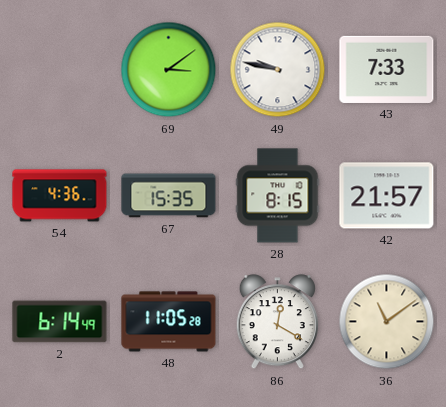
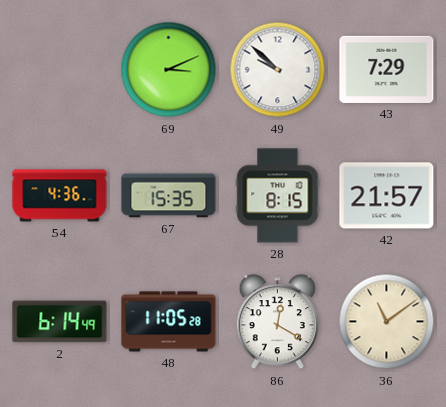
69: 3:09 -> 3:11
49: 9:47 -> 9:52
43: 7:33 -> 7:29
